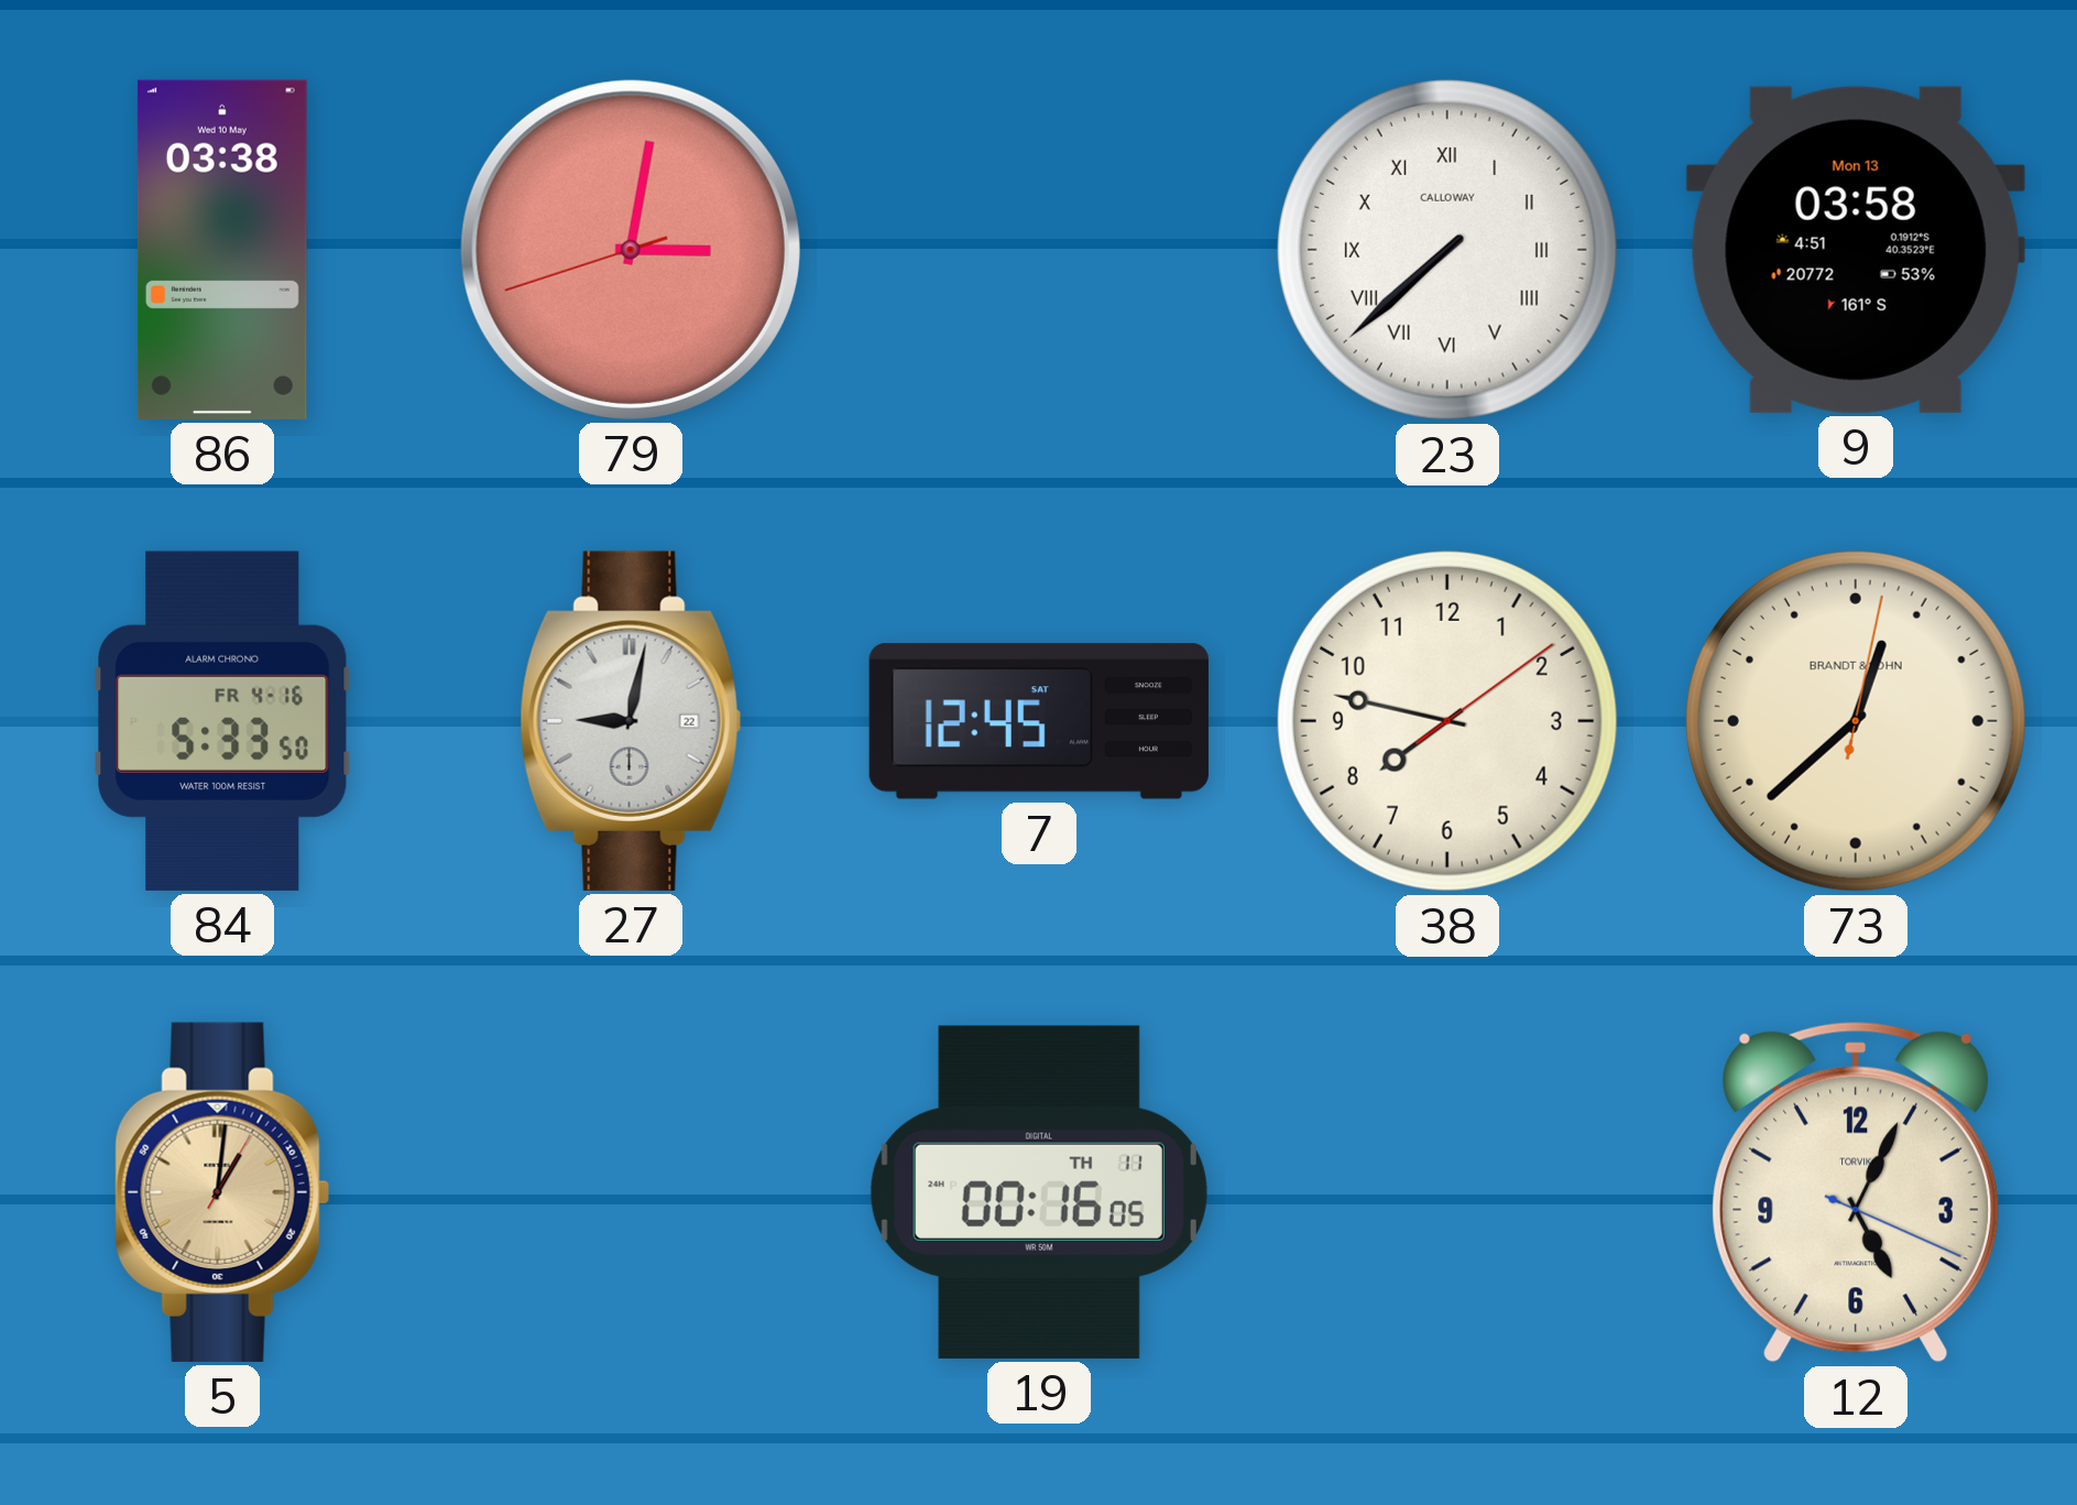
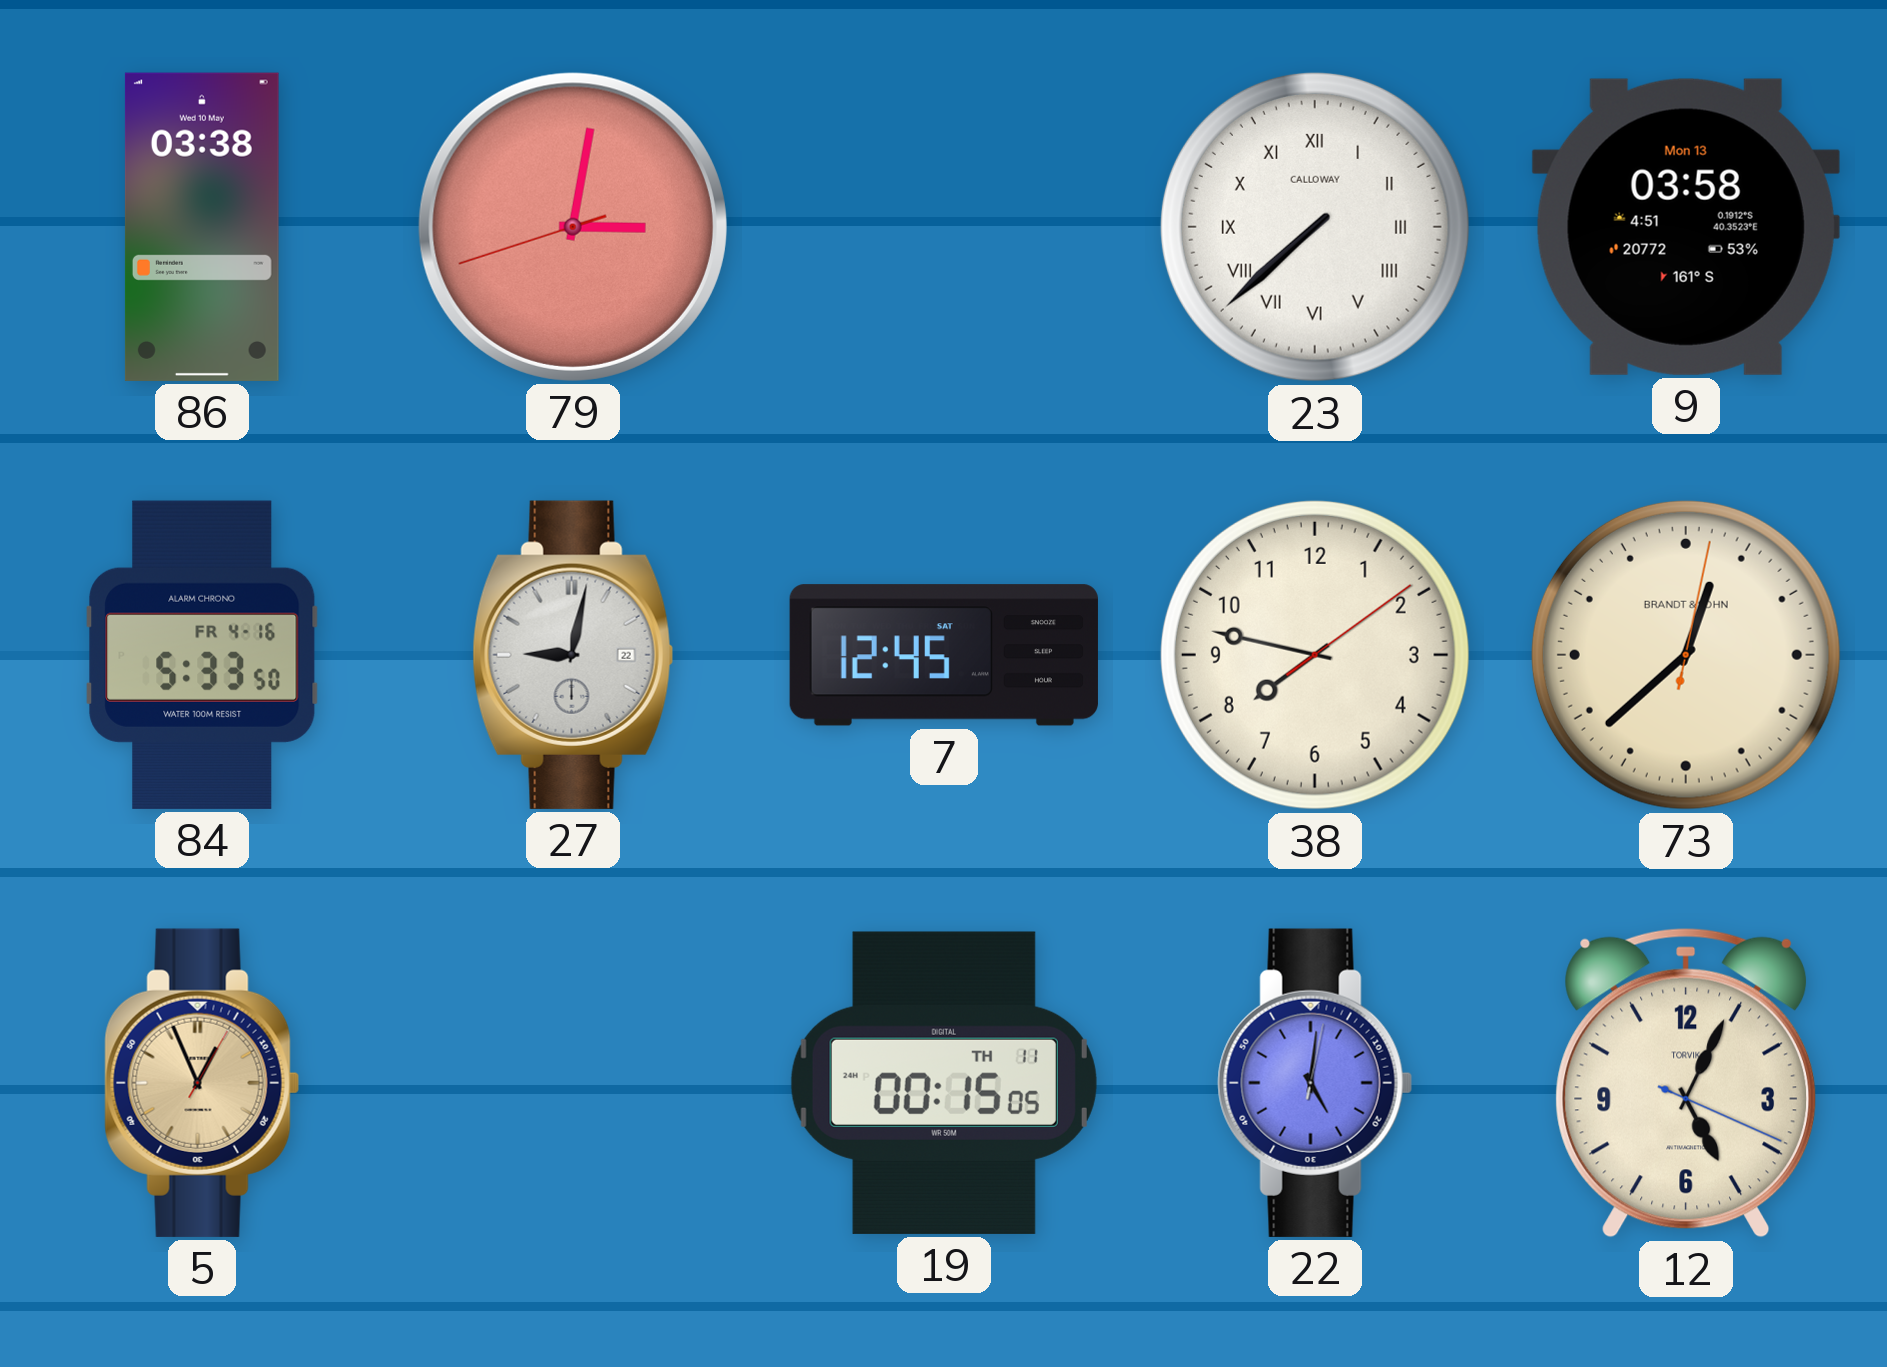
5: 1:01 -> 12:56
19: 00:16 -> 00:15
22: none -> 5:01
